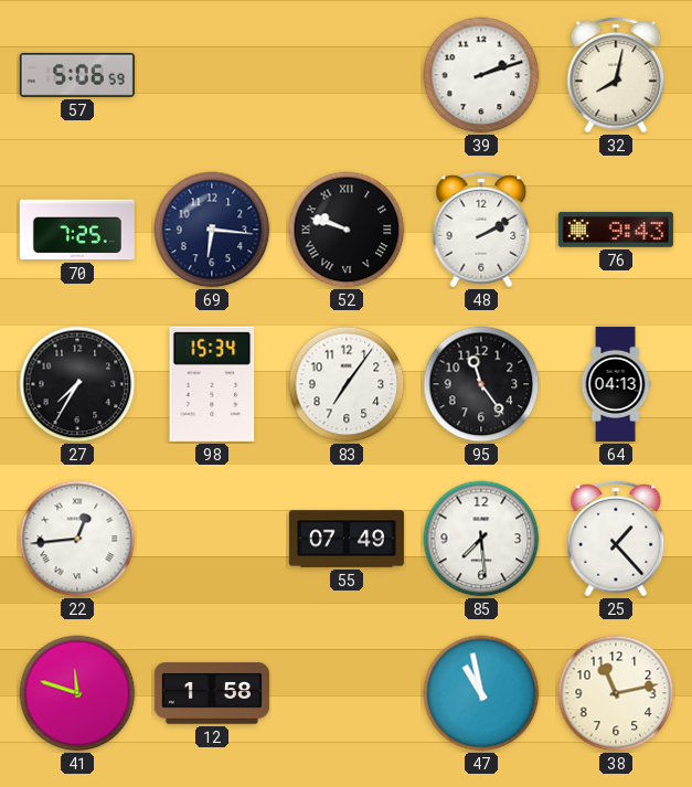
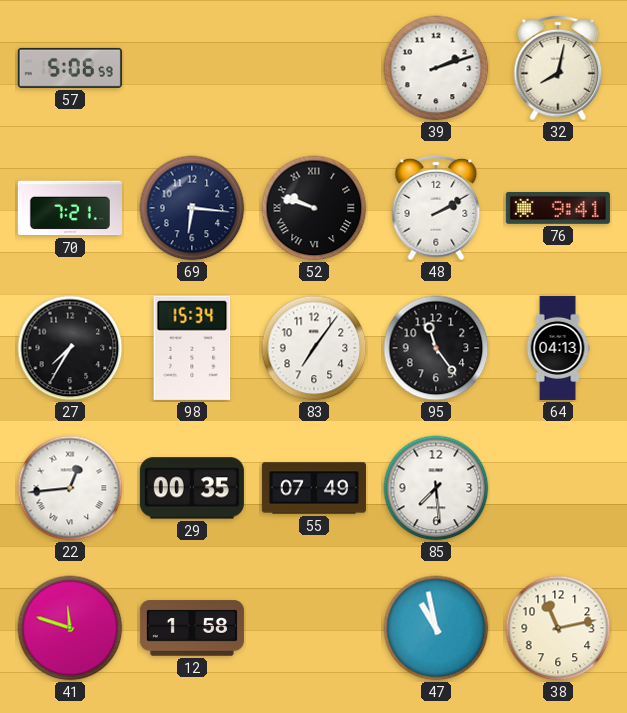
70: 7:25 -> 7:21
76: 9:43 -> 9:41
29: none -> 00:35
25: 1:23 -> none
